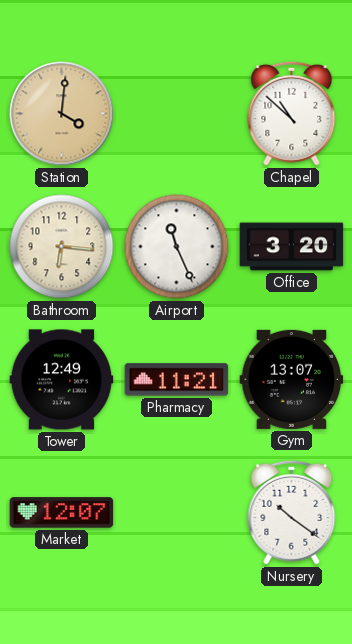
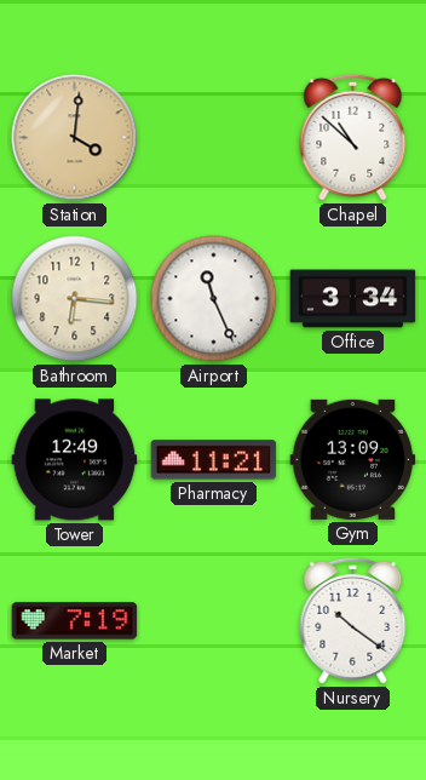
Office: 3:20 -> 3:34
Gym: 13:07 -> 13:09
Market: 12:07 -> 7:19
